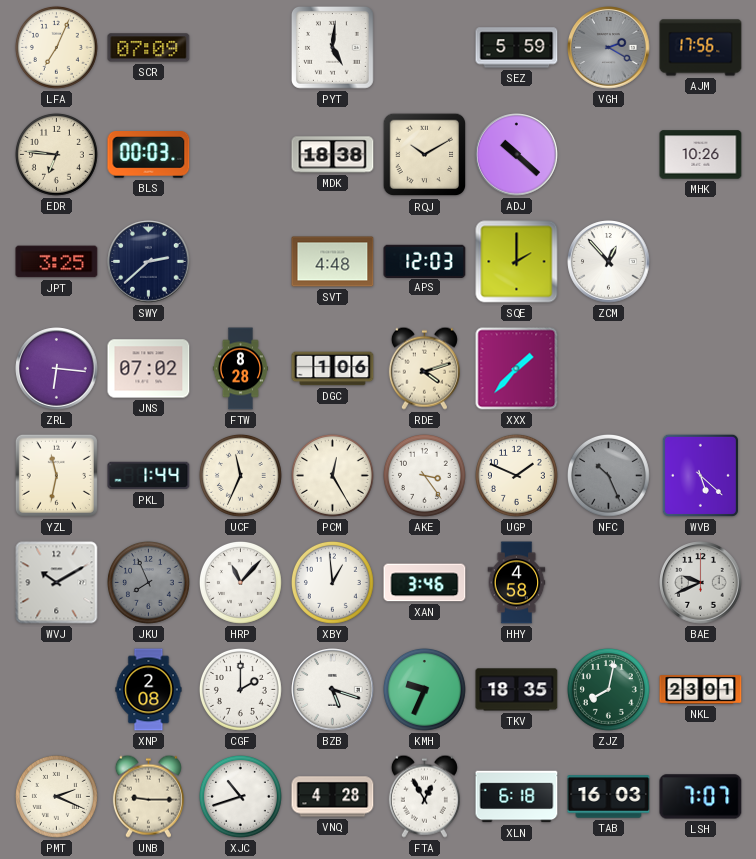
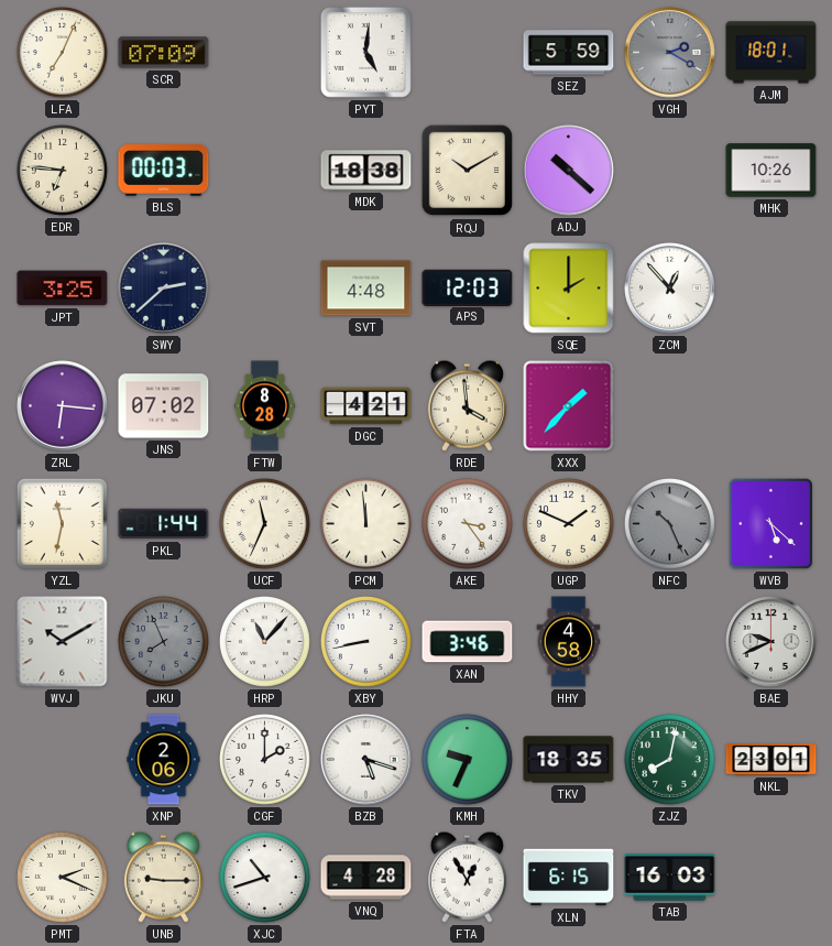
AJM: 17:56 -> 18:01
DGC: 1:06 -> 4:21
RDE: 4:12 -> 3:59
PCM: 12:25 -> 11:59
XBY: 12:59 -> 8:43
XNP: 2:08 -> 2:06
XLN: 6:18 -> 6:15
LSH: 7:07 -> none
